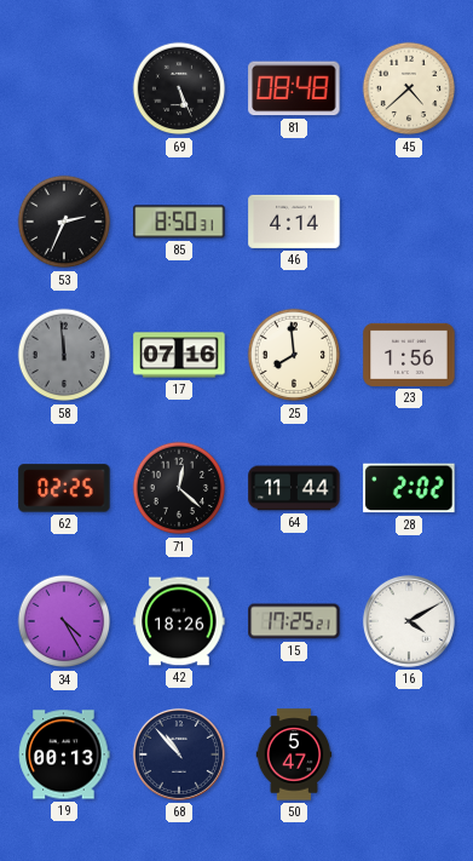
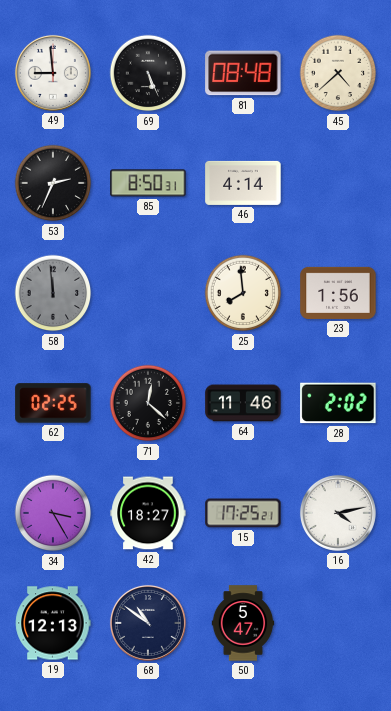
49: none -> 8:59
17: 07:16 -> none
64: 11:44 -> 11:46
34: 4:25 -> 3:25
42: 18:26 -> 18:27
16: 4:10 -> 4:13
19: 00:13 -> 12:13
68: 10:53 -> 10:51
